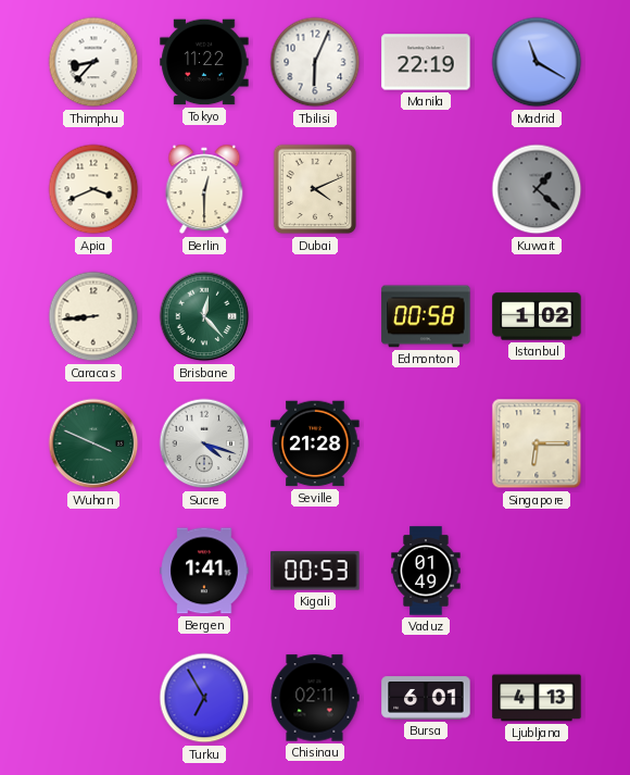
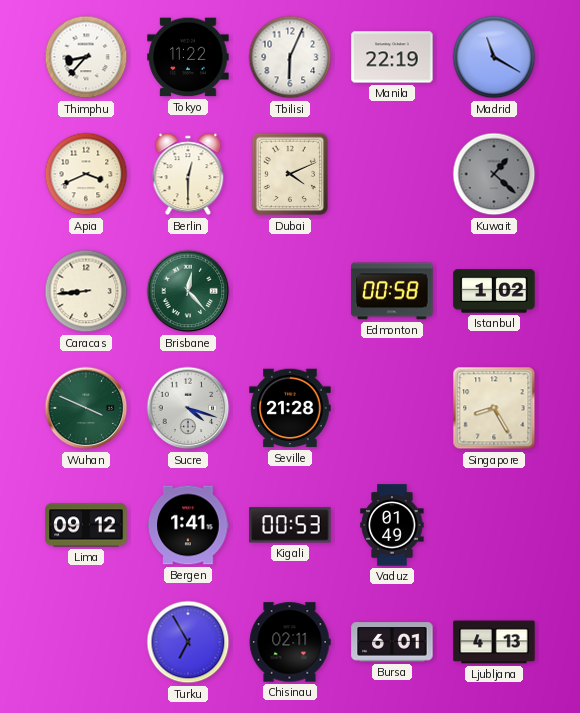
Singapore: 6:15 -> 8:25
Lima: none -> 09:12
